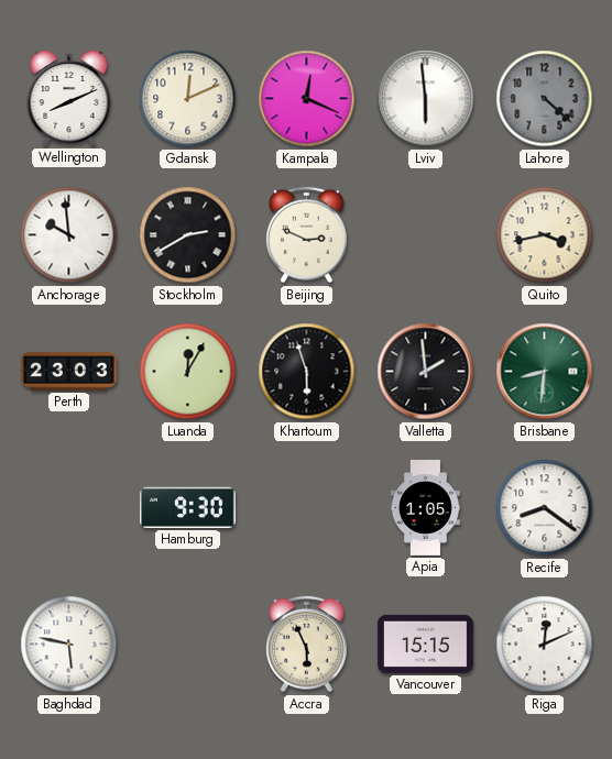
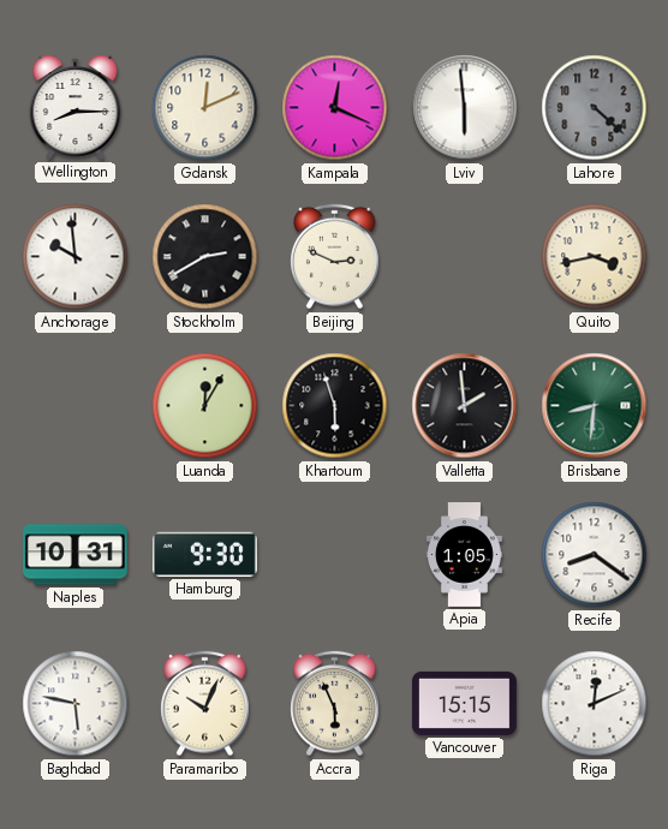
Wellington: 8:11 -> 8:15
Perth: 23:03 -> none
Naples: none -> 10:31
Paramaribo: none -> 10:04
